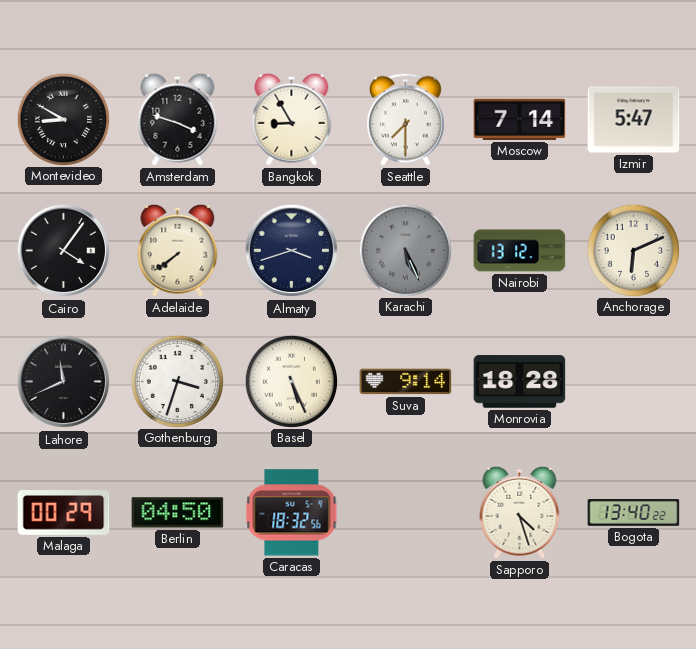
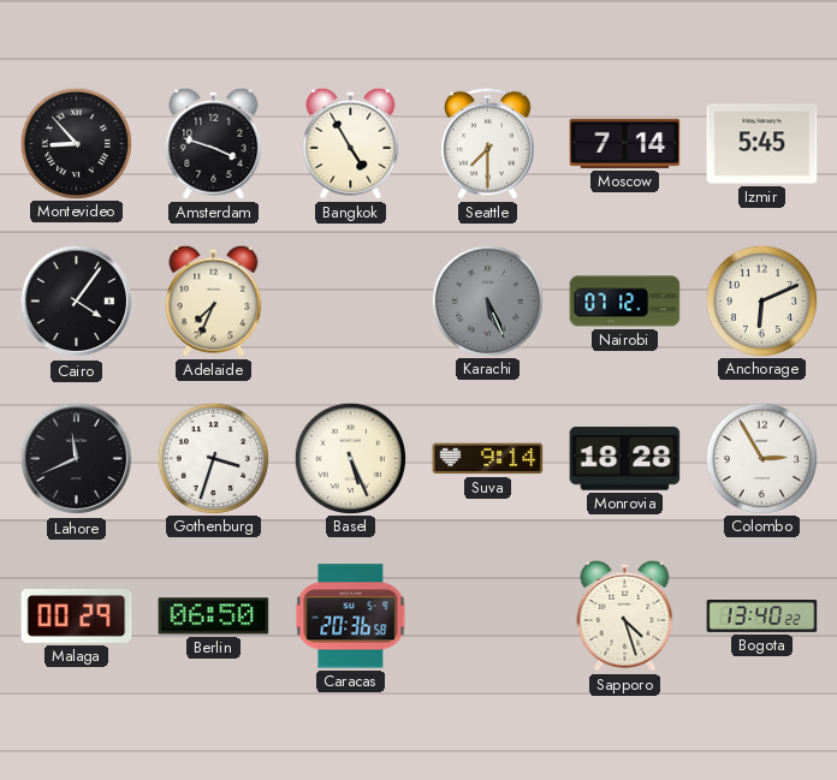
Montevideo: 8:50 -> 8:53
Bangkok: 8:55 -> 4:55
Izmir: 5:47 -> 5:45
Adelaide: 7:39 -> 7:34
Almaty: 3:42 -> none
Nairobi: 13:12 -> 07:12
Colombo: none -> 2:55
Berlin: 04:50 -> 06:50
Caracas: 18:32 -> 20:36
